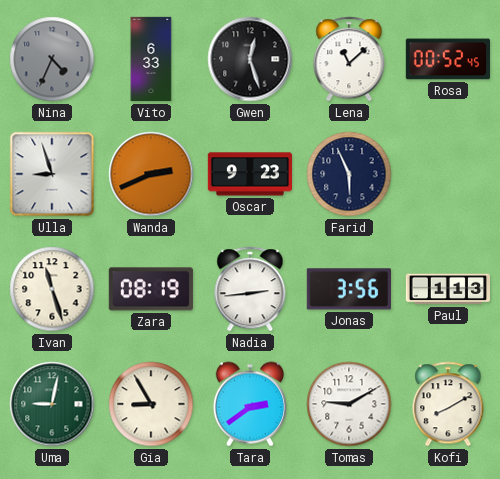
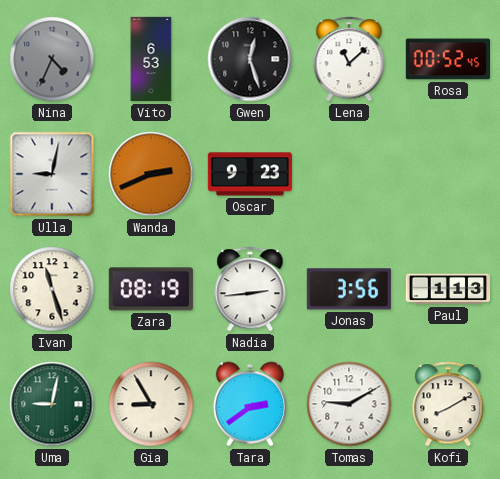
Vito: 6:33 -> 6:53
Ulla: 8:57 -> 9:02
Farid: 5:56 -> none
